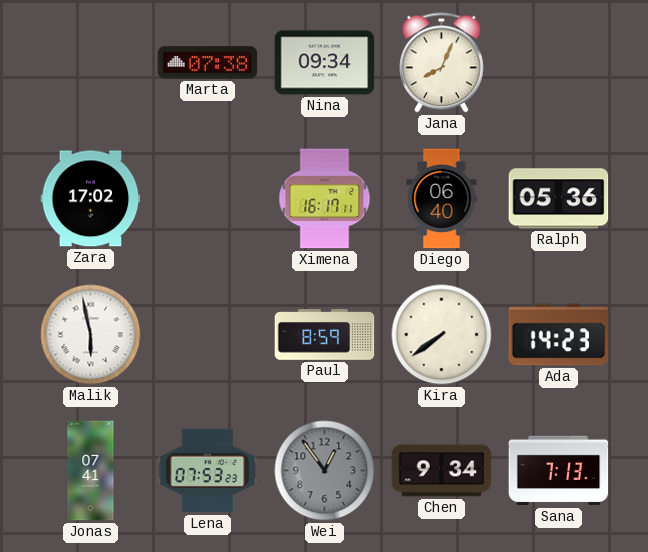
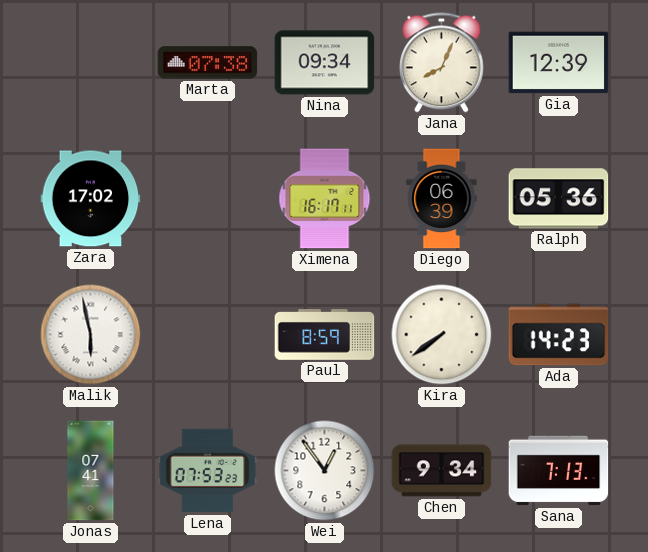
Gia: none -> 12:39
Diego: 06:40 -> 06:39
Wei dial: grey -> white
